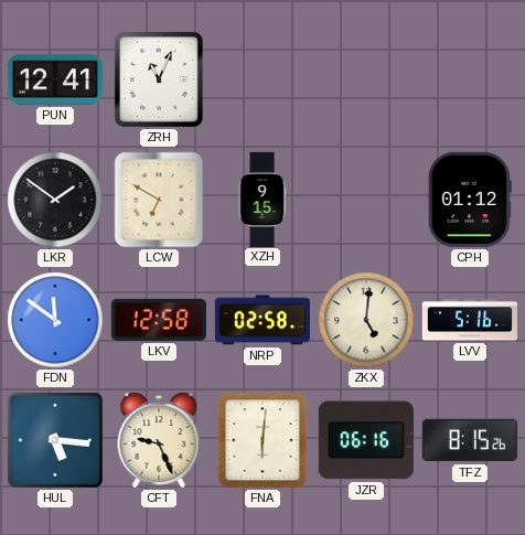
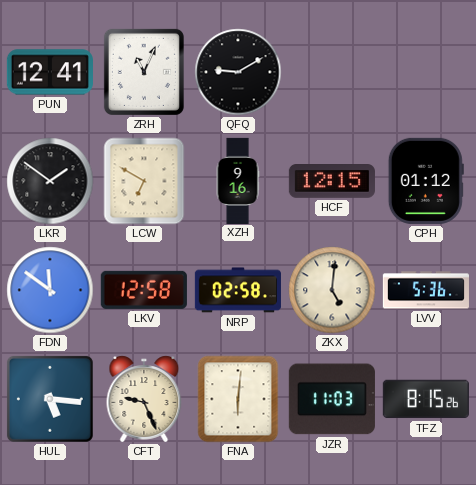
QFQ: none -> 9:10
XZH: 9:15 -> 9:16
HCF: none -> 12:15
LVV: 5:16 -> 5:36
JZR: 06:16 -> 11:03
